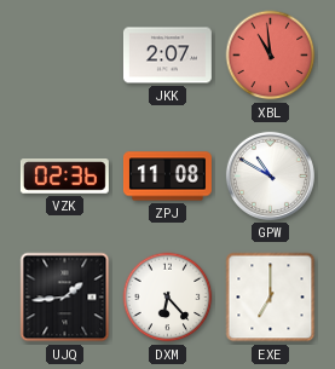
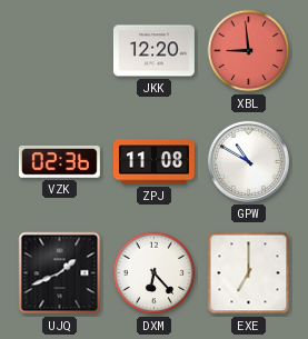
JKK: 2:07 -> 12:20
XBL: 10:59 -> 8:59
UJQ: 1:44 -> 1:41
